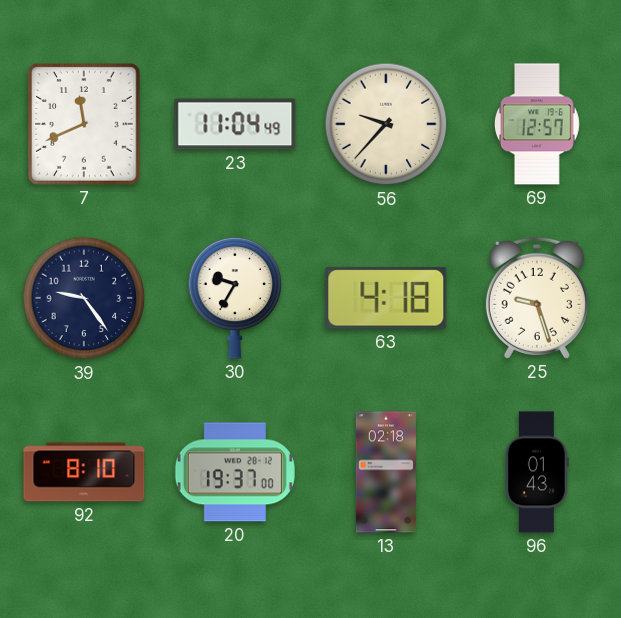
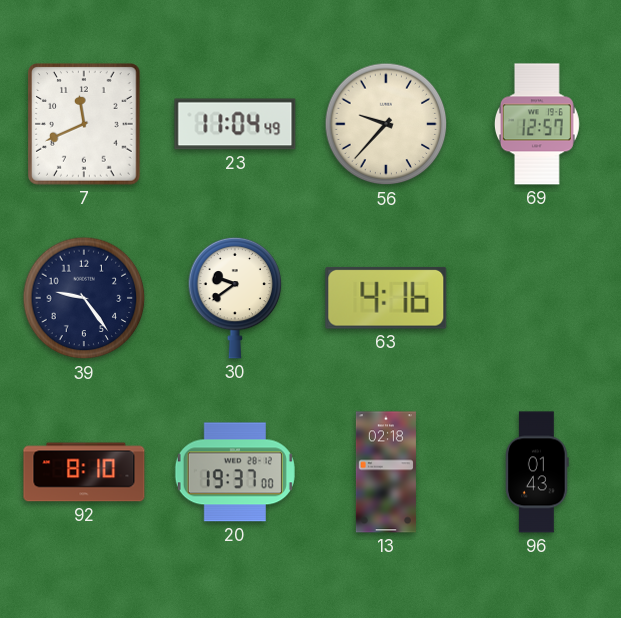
30: 9:35 -> 9:39
63: 4:18 -> 4:16
25: 9:27 -> none
